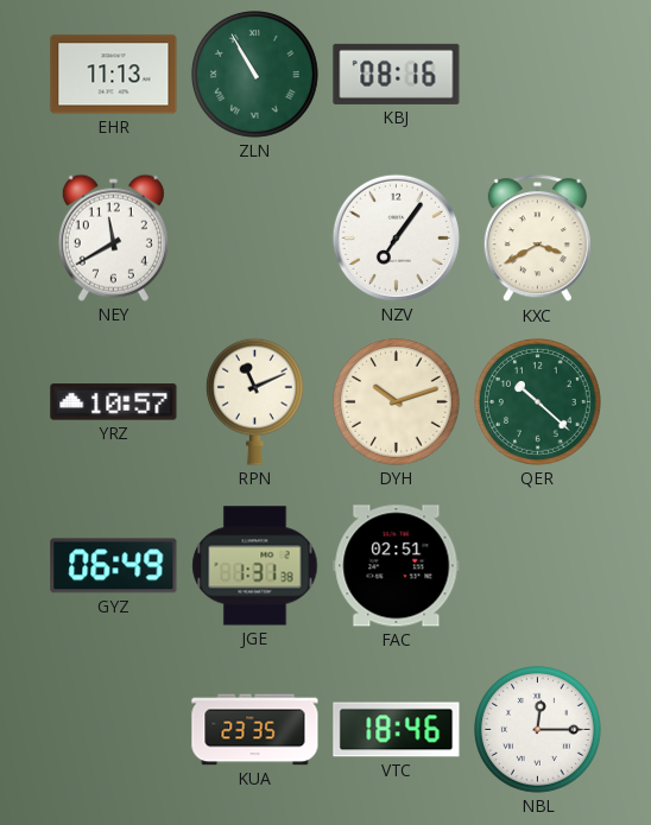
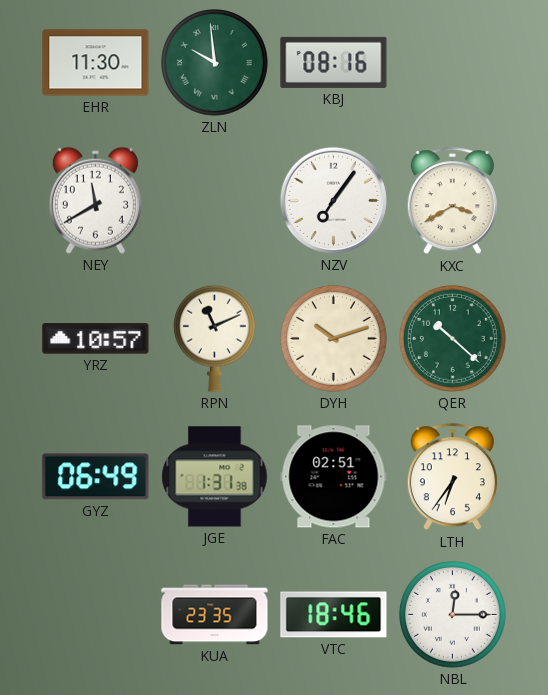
EHR: 11:13 -> 11:30
ZLN: 10:55 -> 9:59
LTH: none -> 6:36
